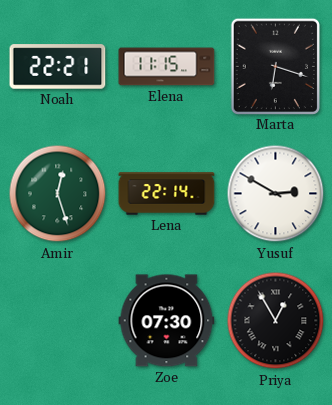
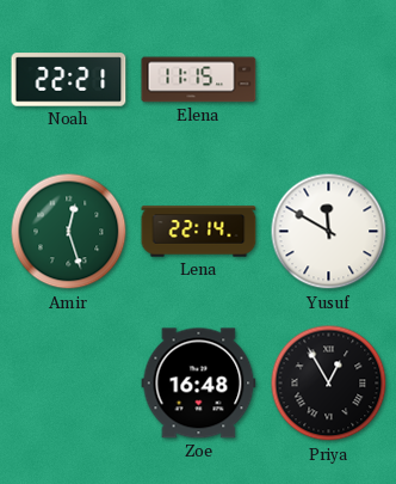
Marta: 6:18 -> none
Yusuf: 2:50 -> 11:50
Zoe: 07:30 -> 16:48
